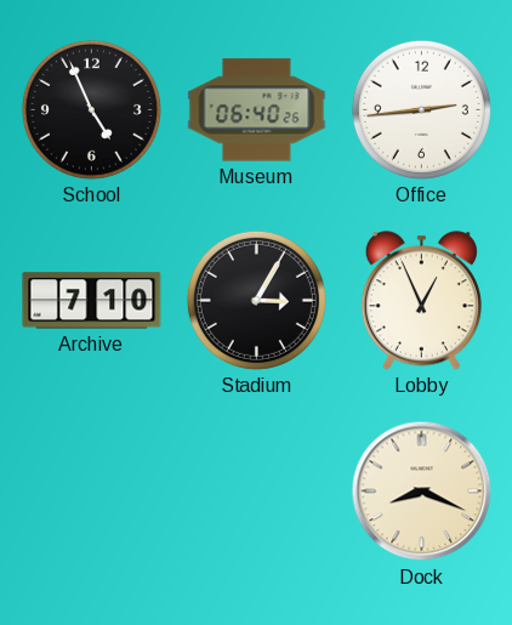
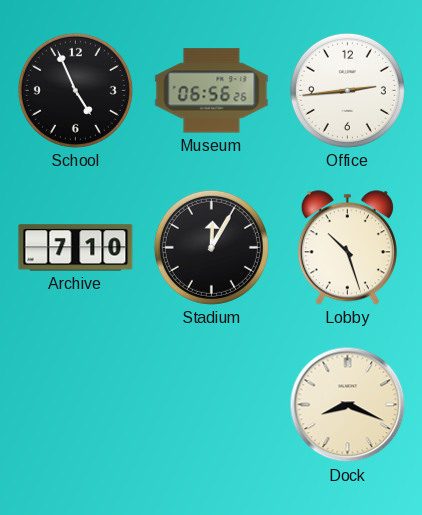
Museum: 06:40 -> 06:56
Stadium: 3:05 -> 12:05
Lobby: 12:56 -> 10:27
